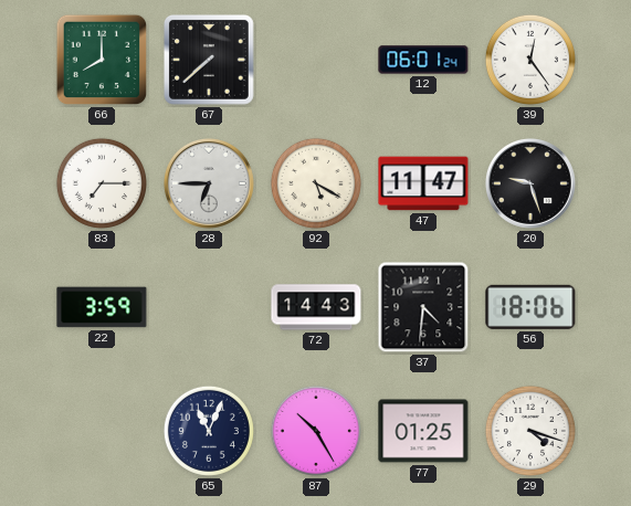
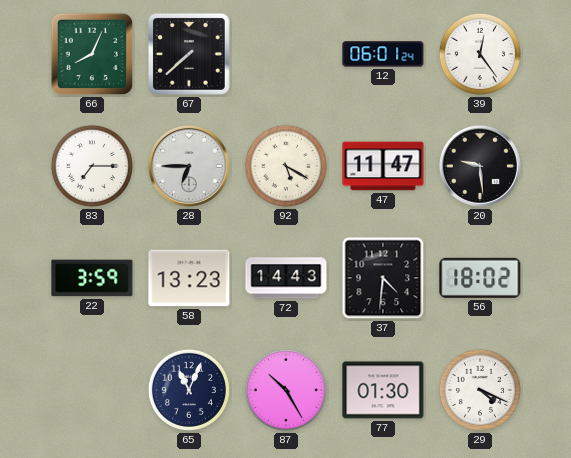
66: 8:00 -> 8:04
20: 9:27 -> 9:29
58: none -> 13:23
56: 18:06 -> 18:02
77: 01:25 -> 01:30
29: 4:18 -> 4:19
